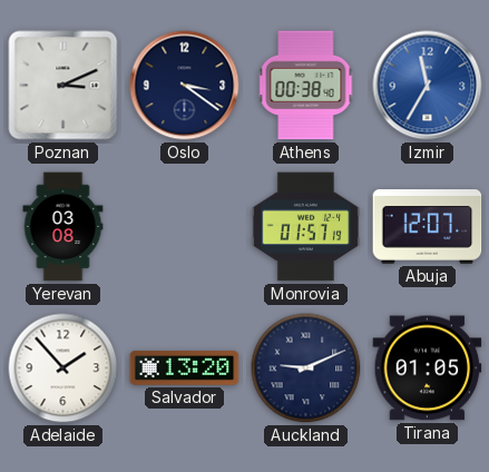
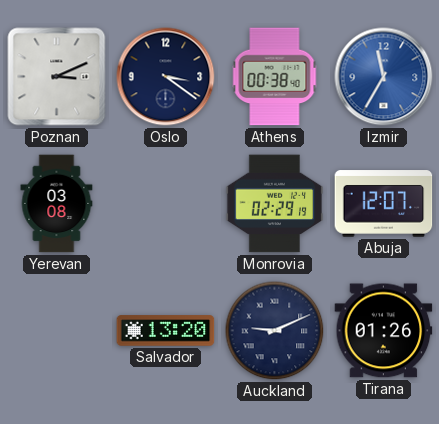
Monrovia: 01:57 -> 02:29
Adelaide: 1:53 -> none
Tirana: 01:05 -> 01:26
